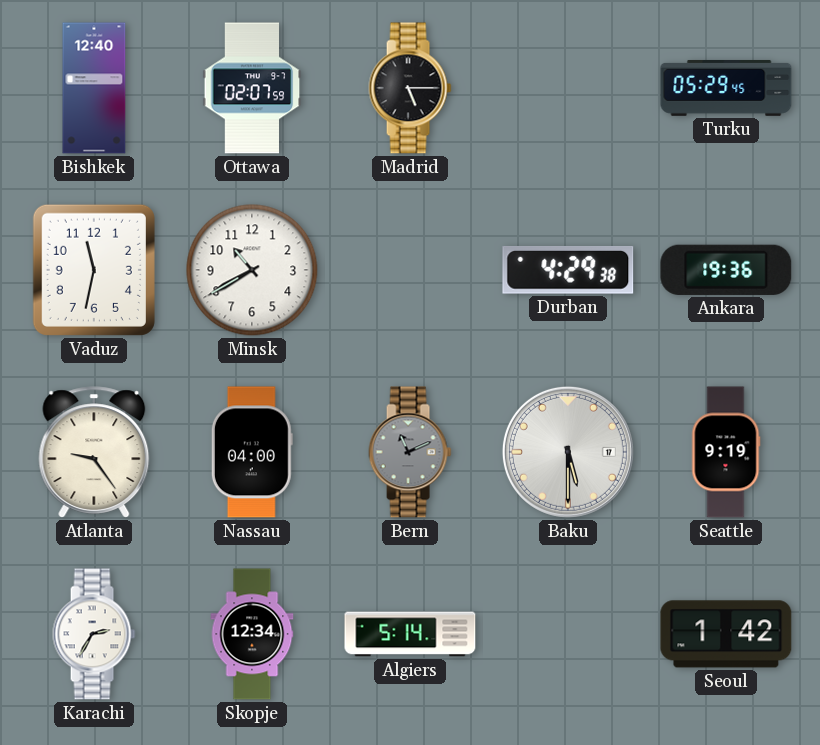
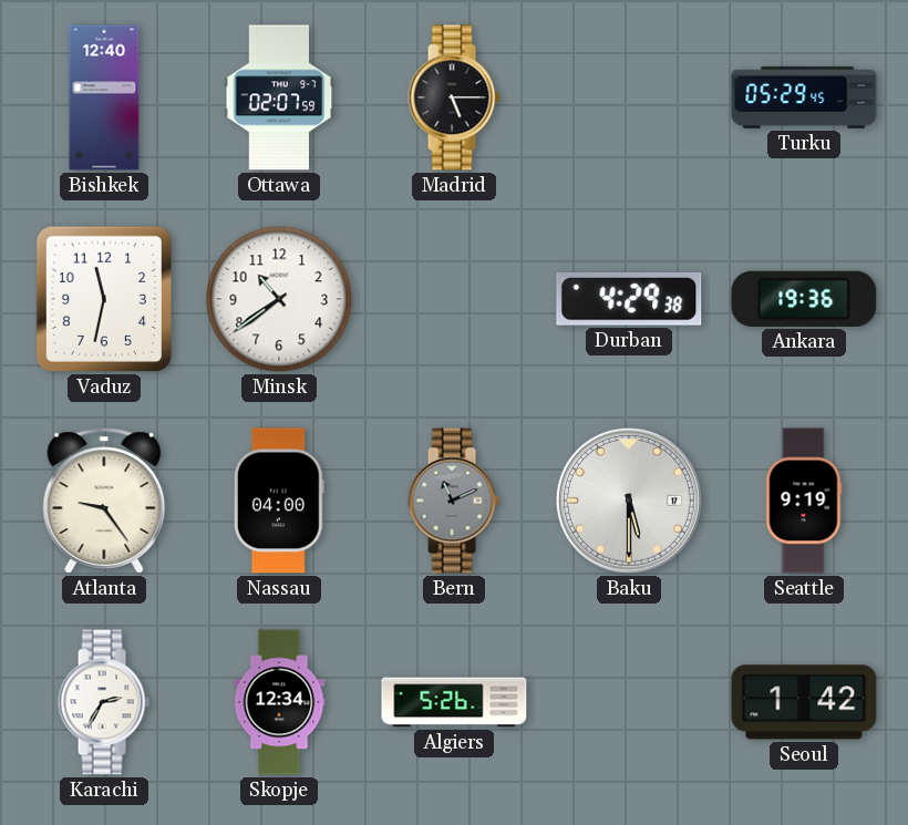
Minsk: 10:40 -> 10:39
Algiers: 5:14 -> 5:26
